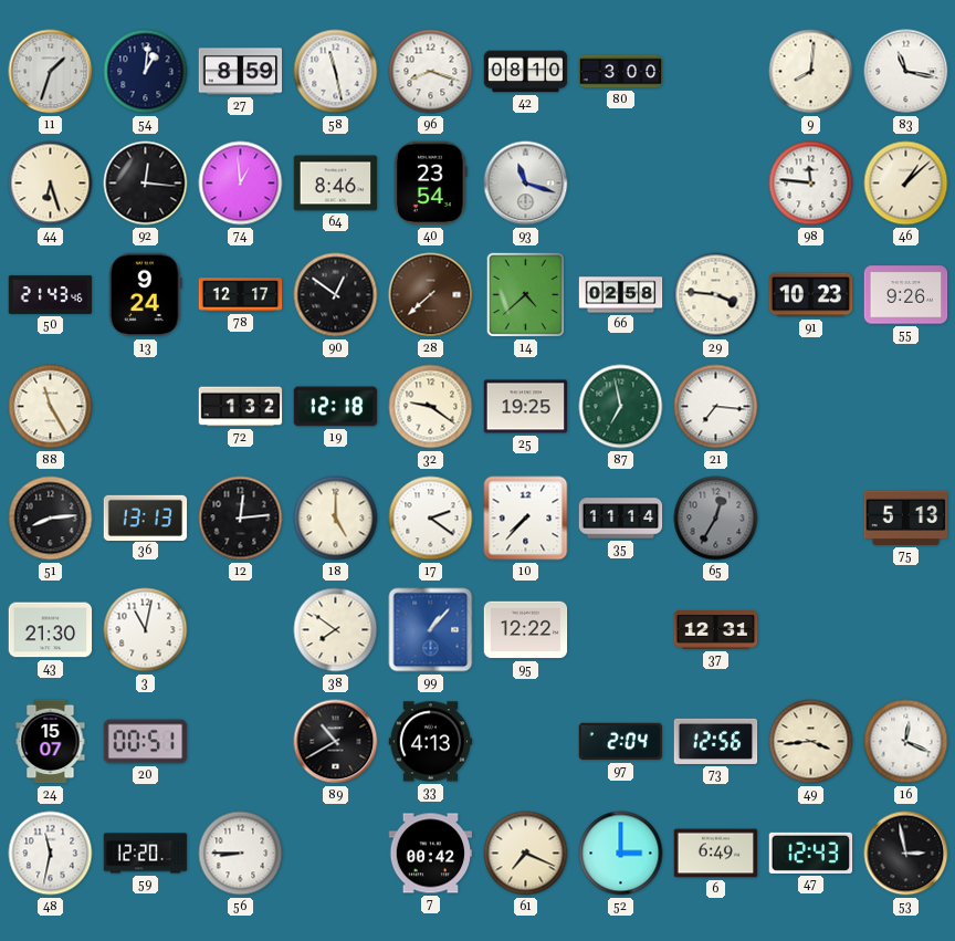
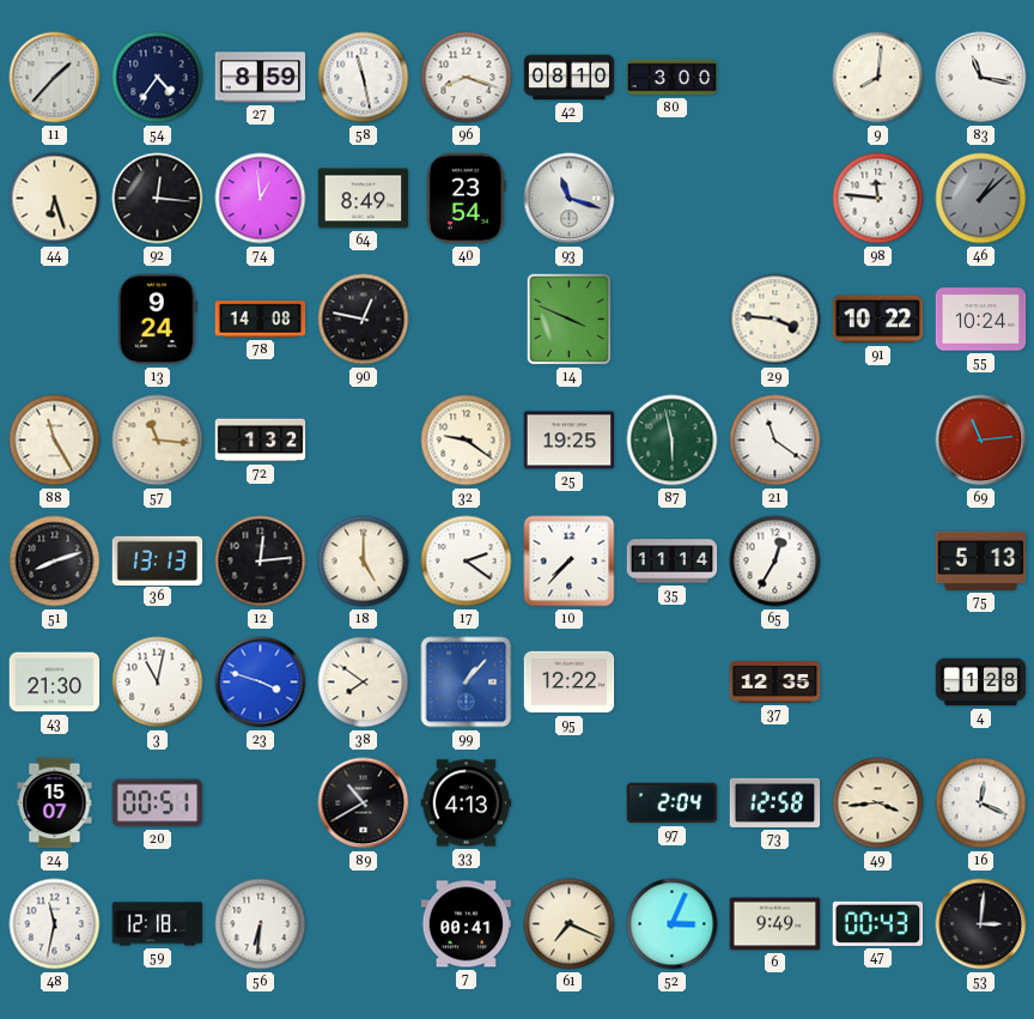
11: 1:33 -> 1:37
54: 1:01 -> 4:36
64: 8:46 -> 8:49
46 dial: cream -> grey
50: 21:43 -> none
78: 12:17 -> 14:08
90: 12:51 -> 12:47
28: 7:38 -> none
14: 4:38 -> 3:49
66: 02:58 -> none
91: 10:23 -> 10:22
55: 9:26 -> 10:24
57: none -> 11:16
19: 12:18 -> none
87: 6:58 -> 5:58
21: 7:16 -> 11:21
69: none -> 11:14
51: 8:14 -> 8:12
65 dial: grey -> white
23: none -> 3:48
37: 12:31 -> 12:35
4: none -> 1:28
73: 12:56 -> 12:58
59: 12:20 -> 12:18
56: 8:45 -> 6:31
7: 00:42 -> 00:41
52: 3:00 -> 3:04
6: 6:49 -> 9:49
47: 12:43 -> 00:43
53: 2:58 -> 3:01
